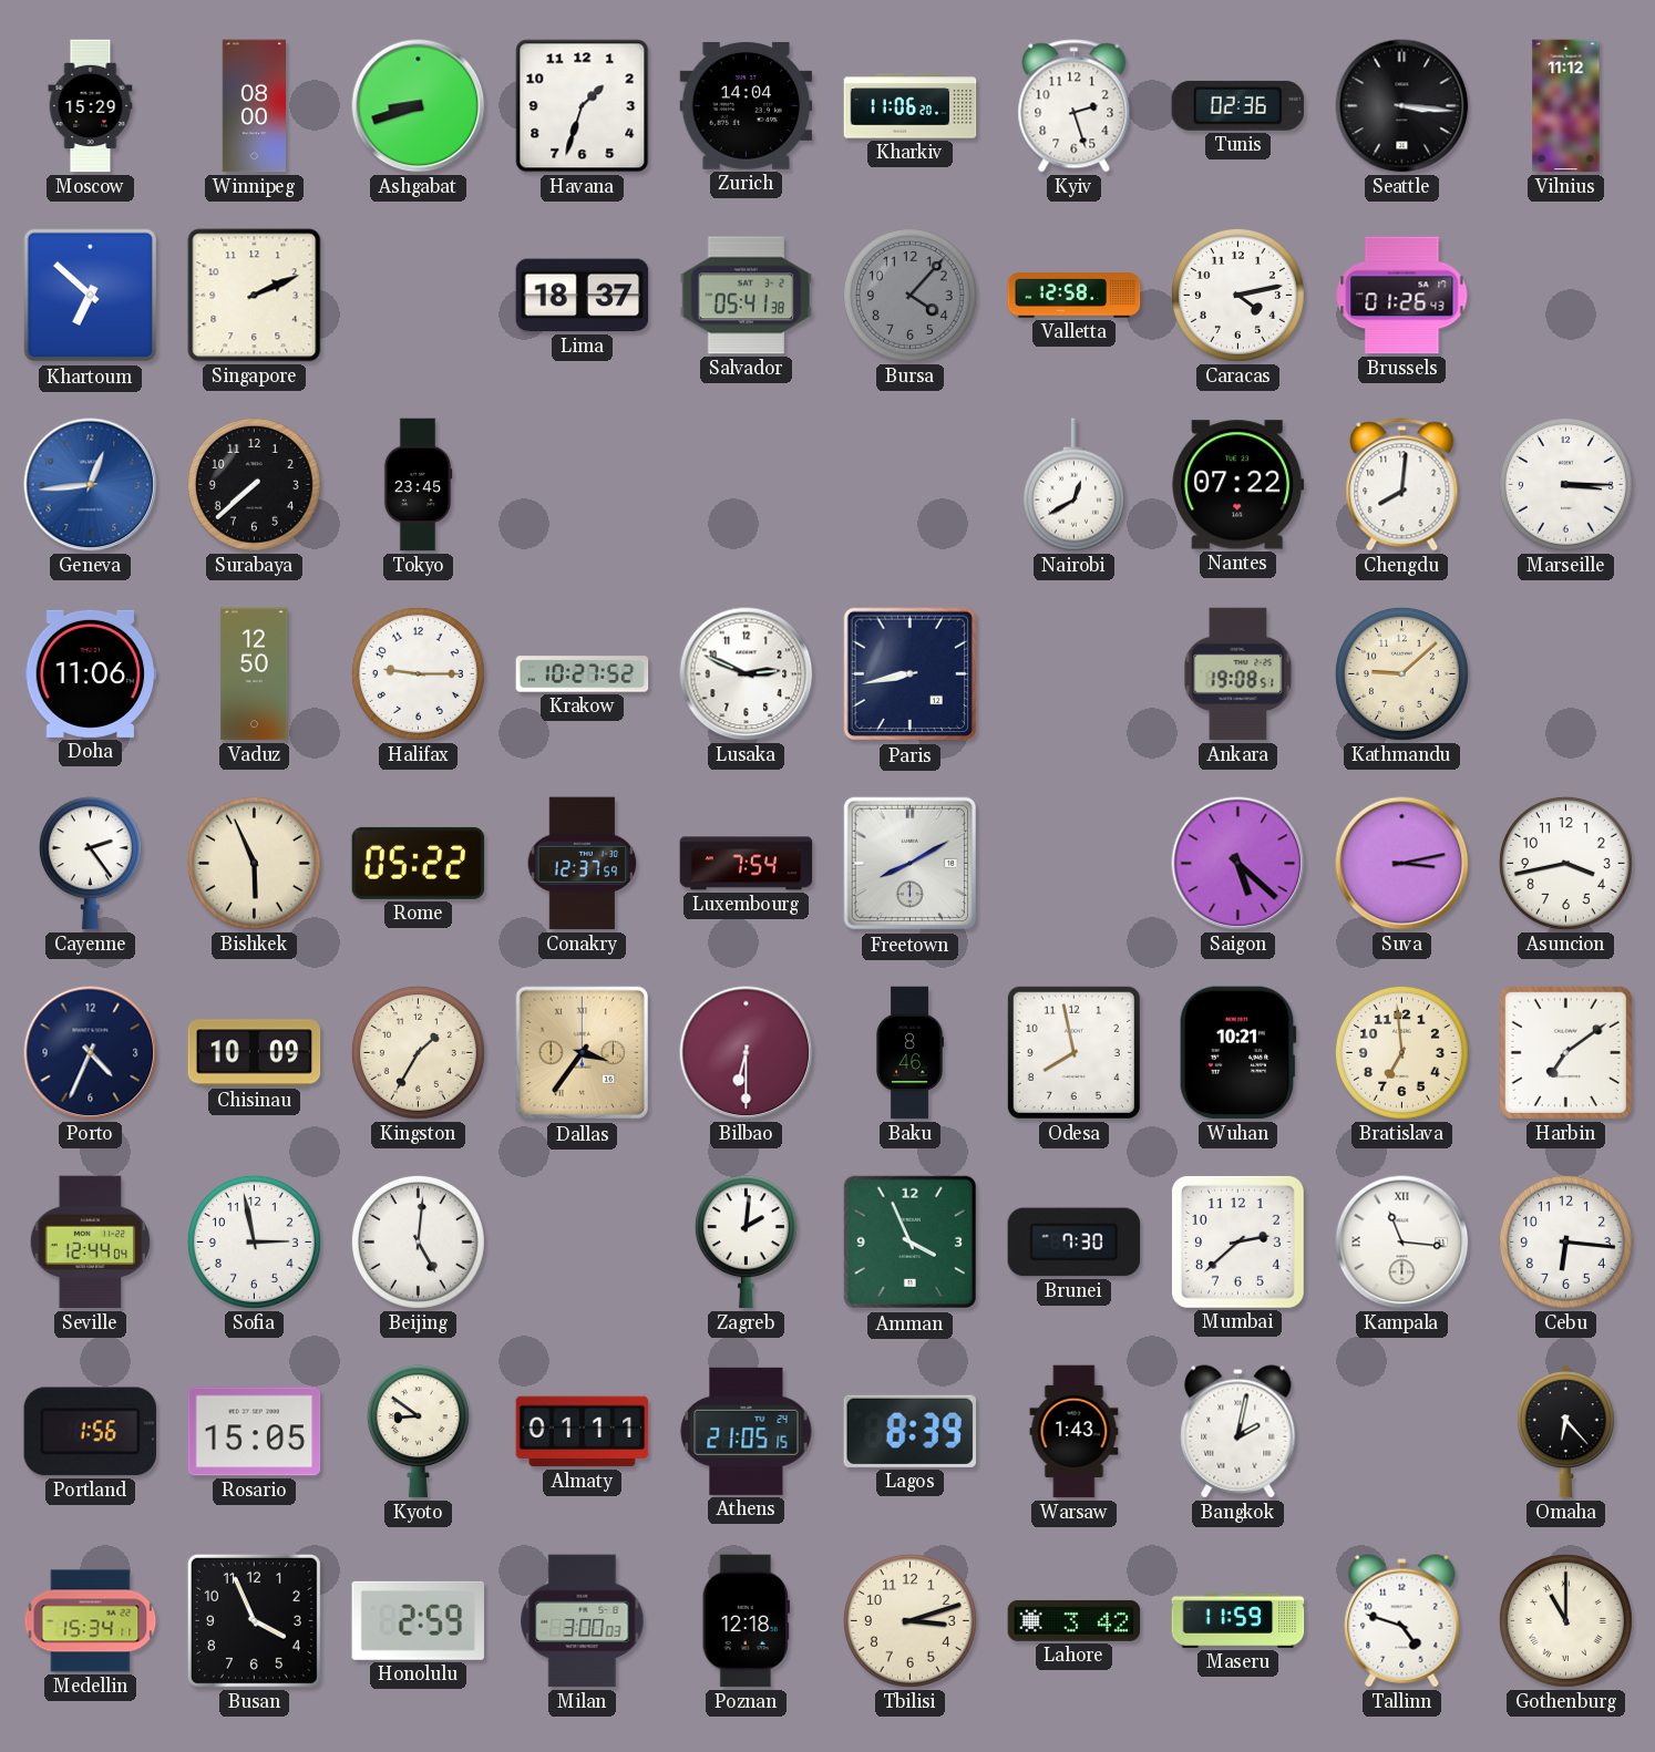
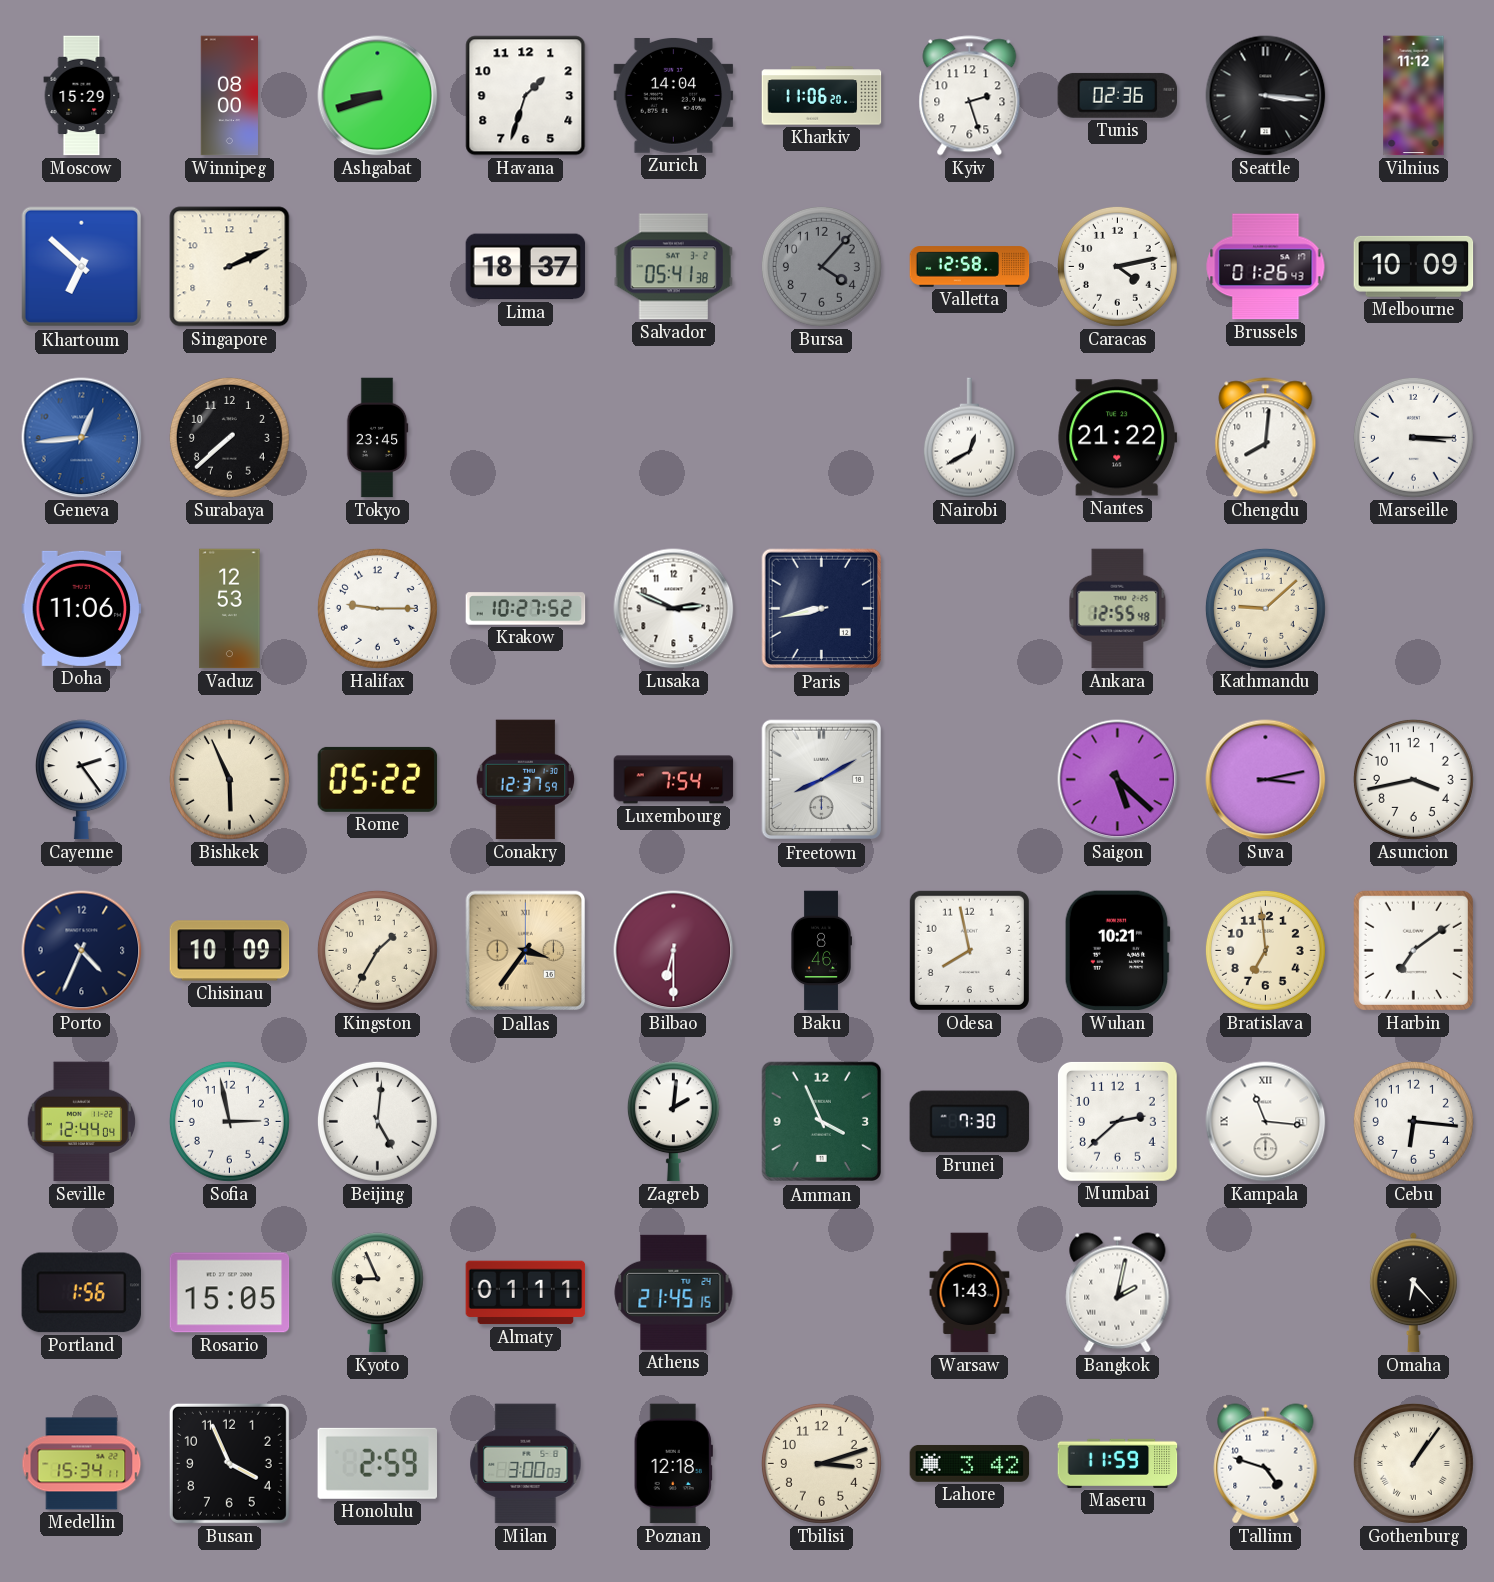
Melbourne: none -> 10:09
Nantes: 07:22 -> 21:22
Vaduz: 12:50 -> 12:53
Ankara: 19:08 -> 12:55
Kyoto: 8:51 -> 8:56
Athens: 21:05 -> 21:45
Lagos: 8:39 -> none
Gothenburg: 11:00 -> 1:06
